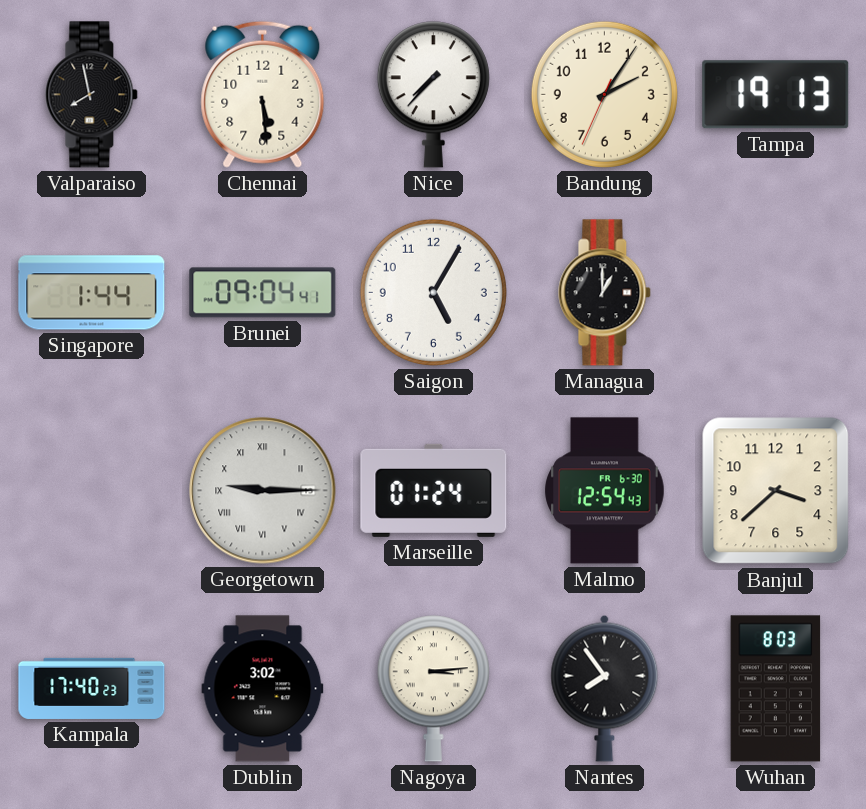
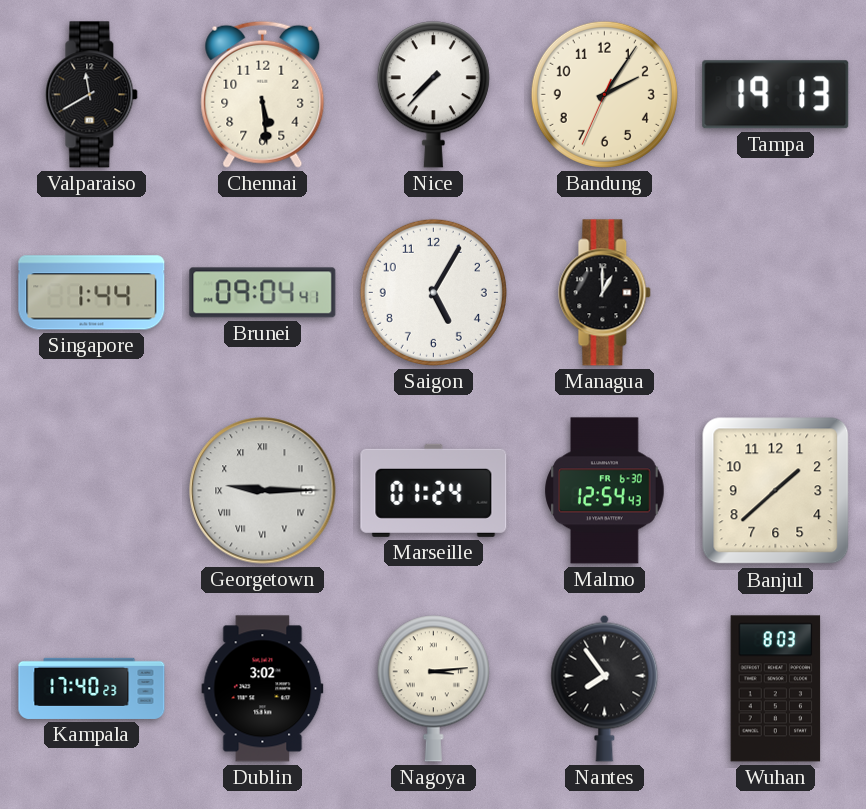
Valparaiso: 7:58 -> 11:40
Banjul: 3:38 -> 1:38
